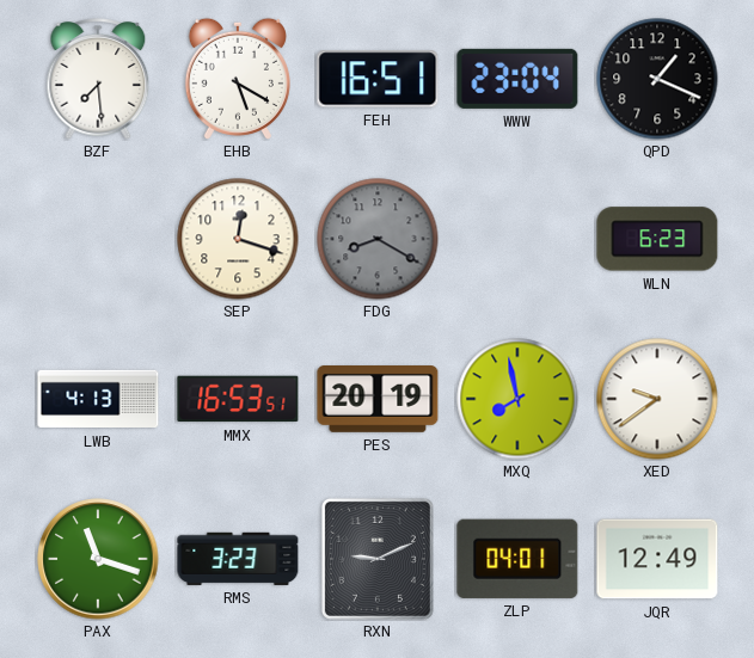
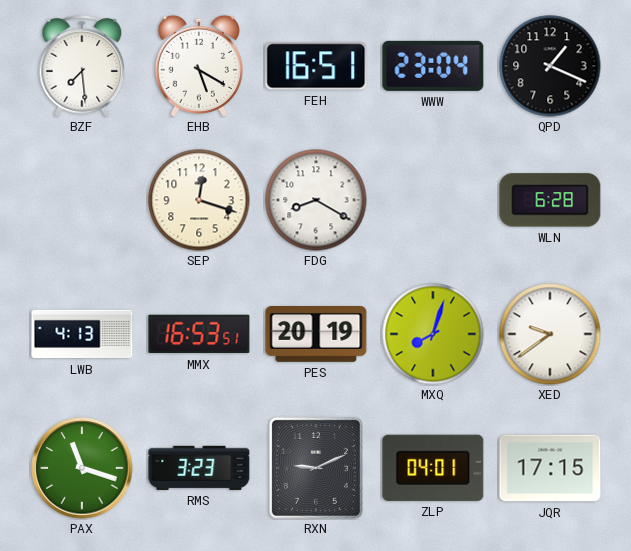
FDG dial: grey -> white
WLN: 6:23 -> 6:28
MXQ: 7:58 -> 8:03
JQR: 12:49 -> 17:15
